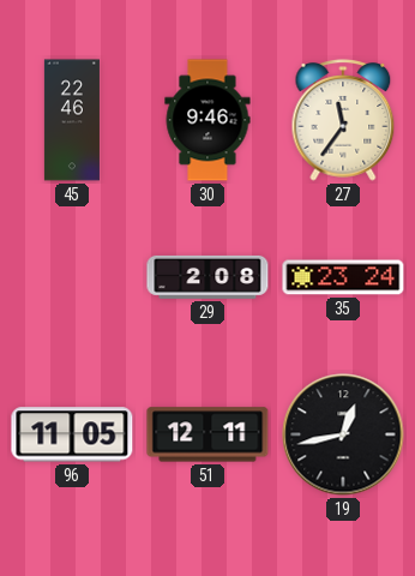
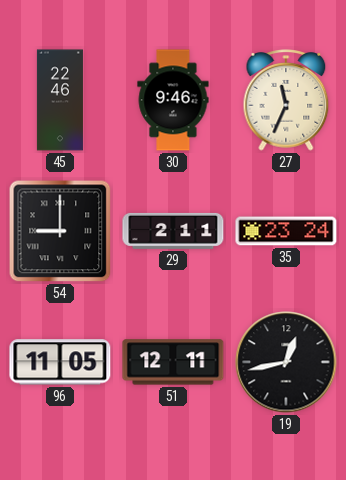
27: 11:36 -> 11:34
54: none -> 9:00
29: 2:08 -> 2:11
